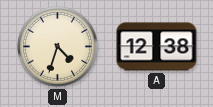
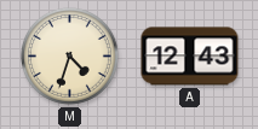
A: 12:38 -> 12:43
